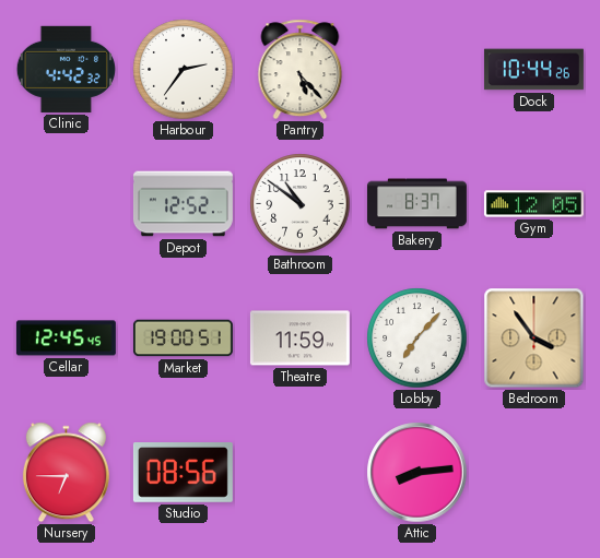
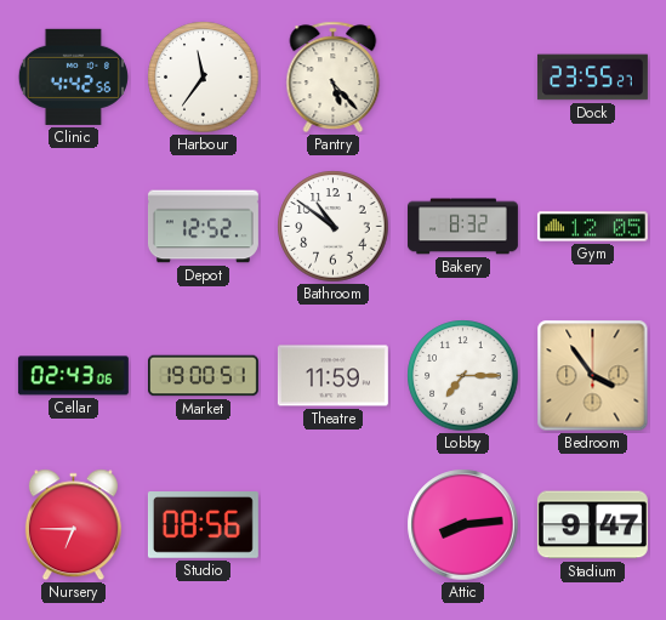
Clinic: 4:42:32 -> 4:42:56
Harbour: 2:36 -> 11:36
Dock: 10:44 -> 23:55
Bakery: 8:37 -> 8:32
Cellar: 12:45 -> 02:43
Lobby: 7:07 -> 7:15
Stadium: none -> 9:47
